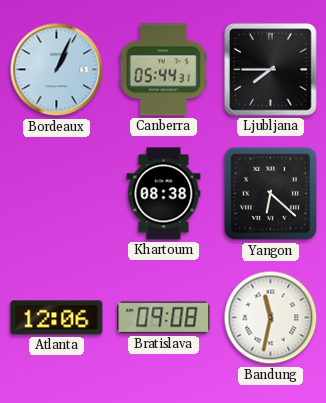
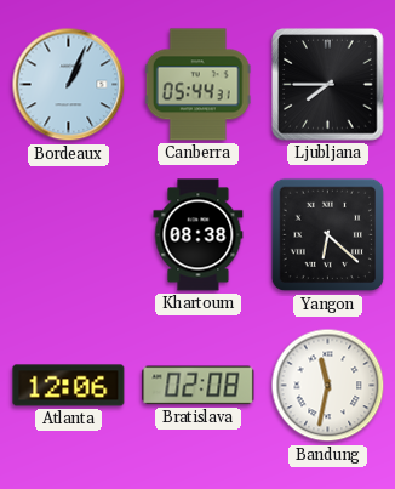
Bratislava: 09:08 -> 02:08
